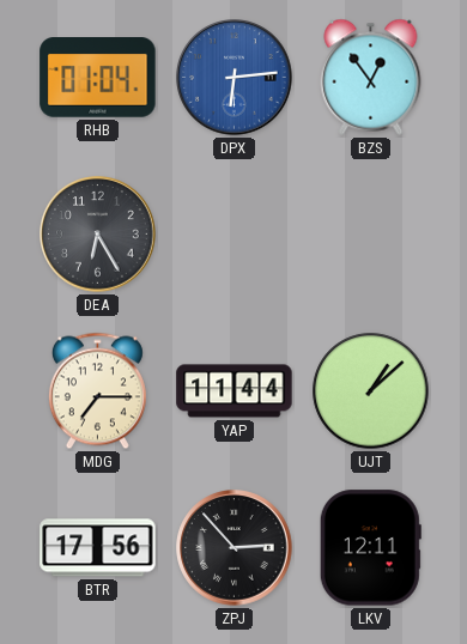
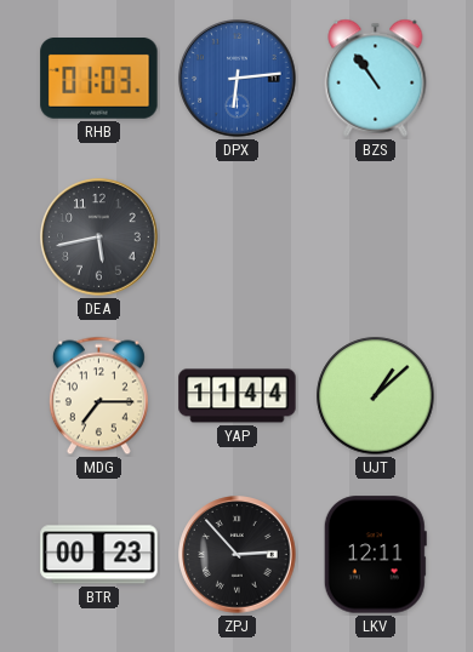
RHB: 01:04 -> 01:03
BZS: 12:54 -> 10:54
DEA: 6:25 -> 5:43
BTR: 17:56 -> 00:23
